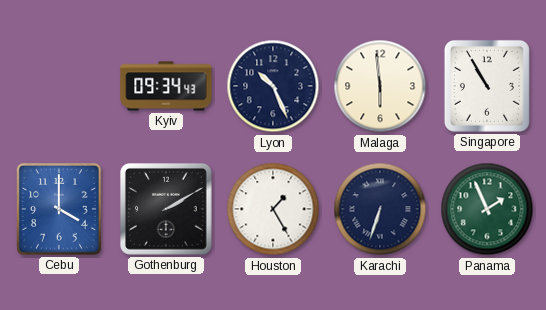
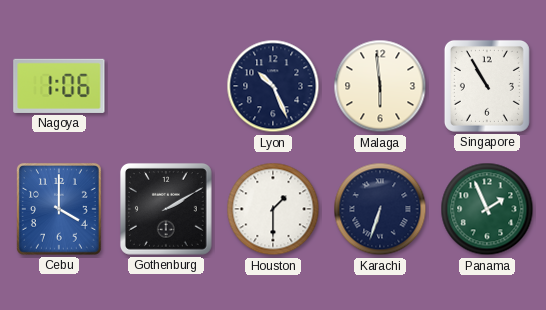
Nagoya: none -> 1:06
Kyiv: 09:34 -> none
Houston: 1:25 -> 1:30
